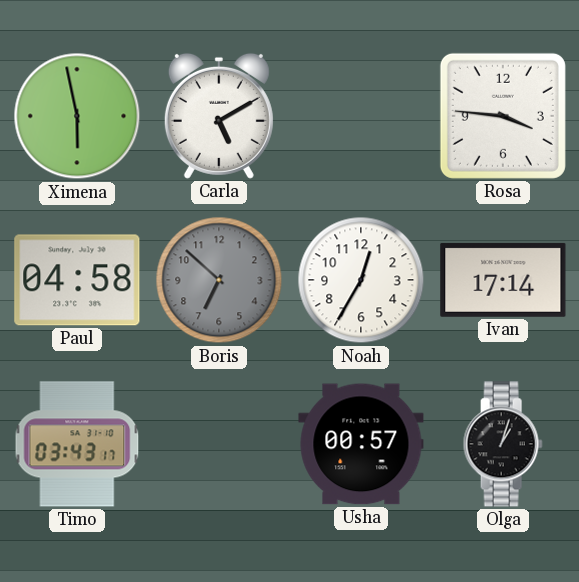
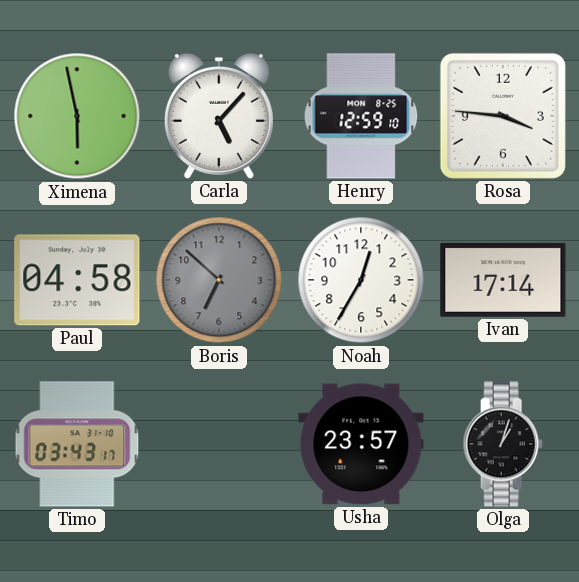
Carla: 5:10 -> 5:07
Henry: none -> 12:59
Usha: 00:57 -> 23:57
